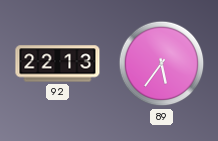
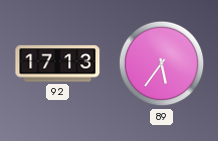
92: 22:13 -> 17:13
